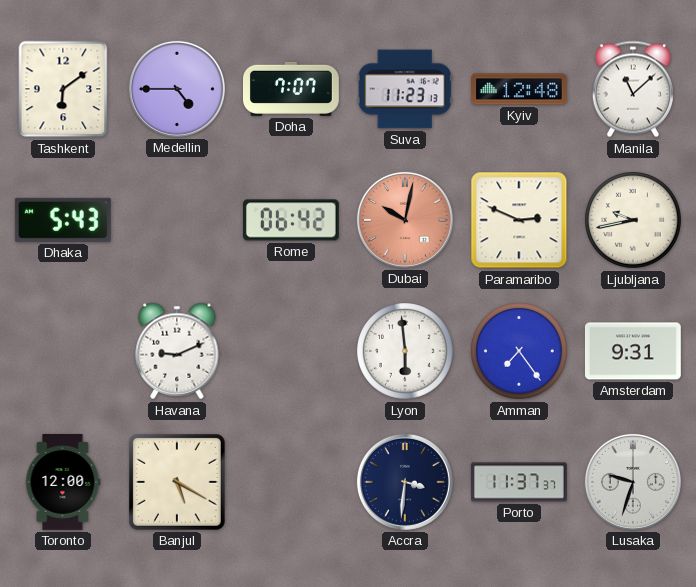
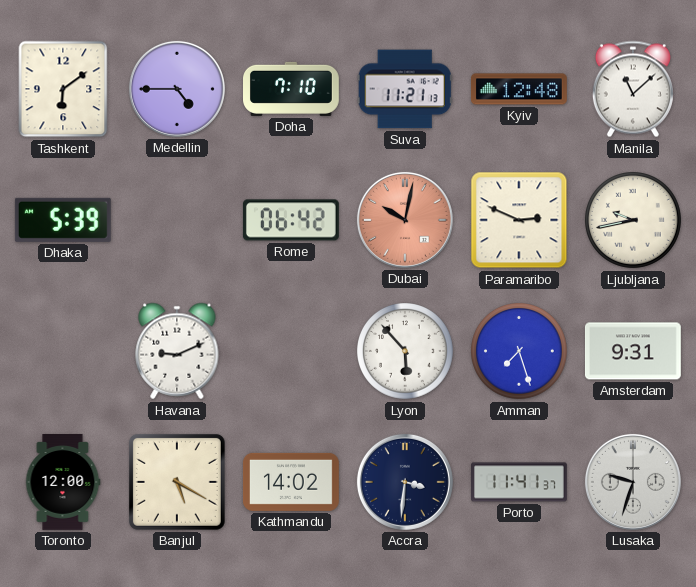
Doha: 7:07 -> 7:10
Suva: 11:23 -> 11:21
Dhaka: 5:43 -> 5:39
Lyon: 5:59 -> 5:53
Amman: 7:24 -> 7:27
Kathmandu: none -> 14:02
Porto: 11:37 -> 11:41
